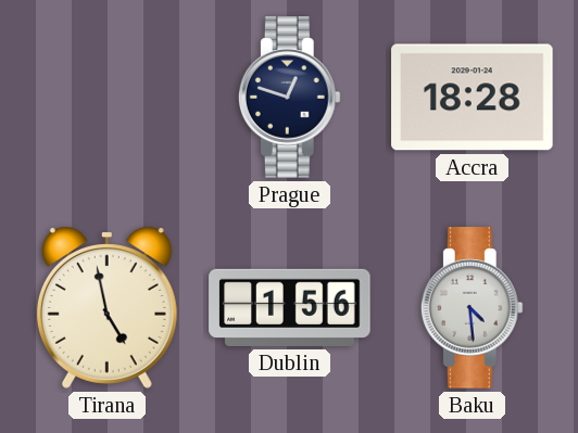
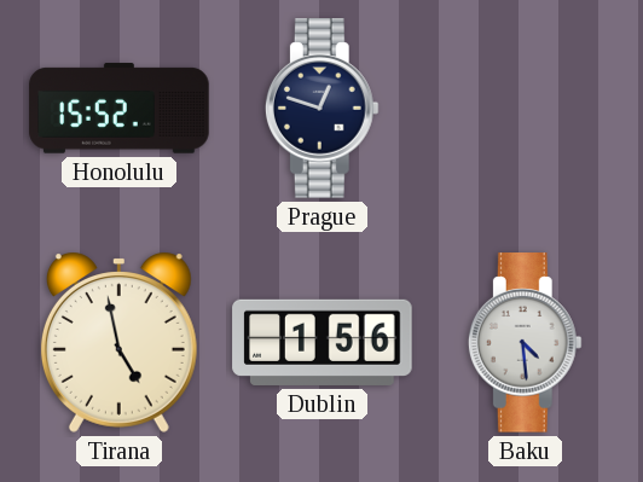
Honolulu: none -> 15:52
Accra: 18:28 -> none
